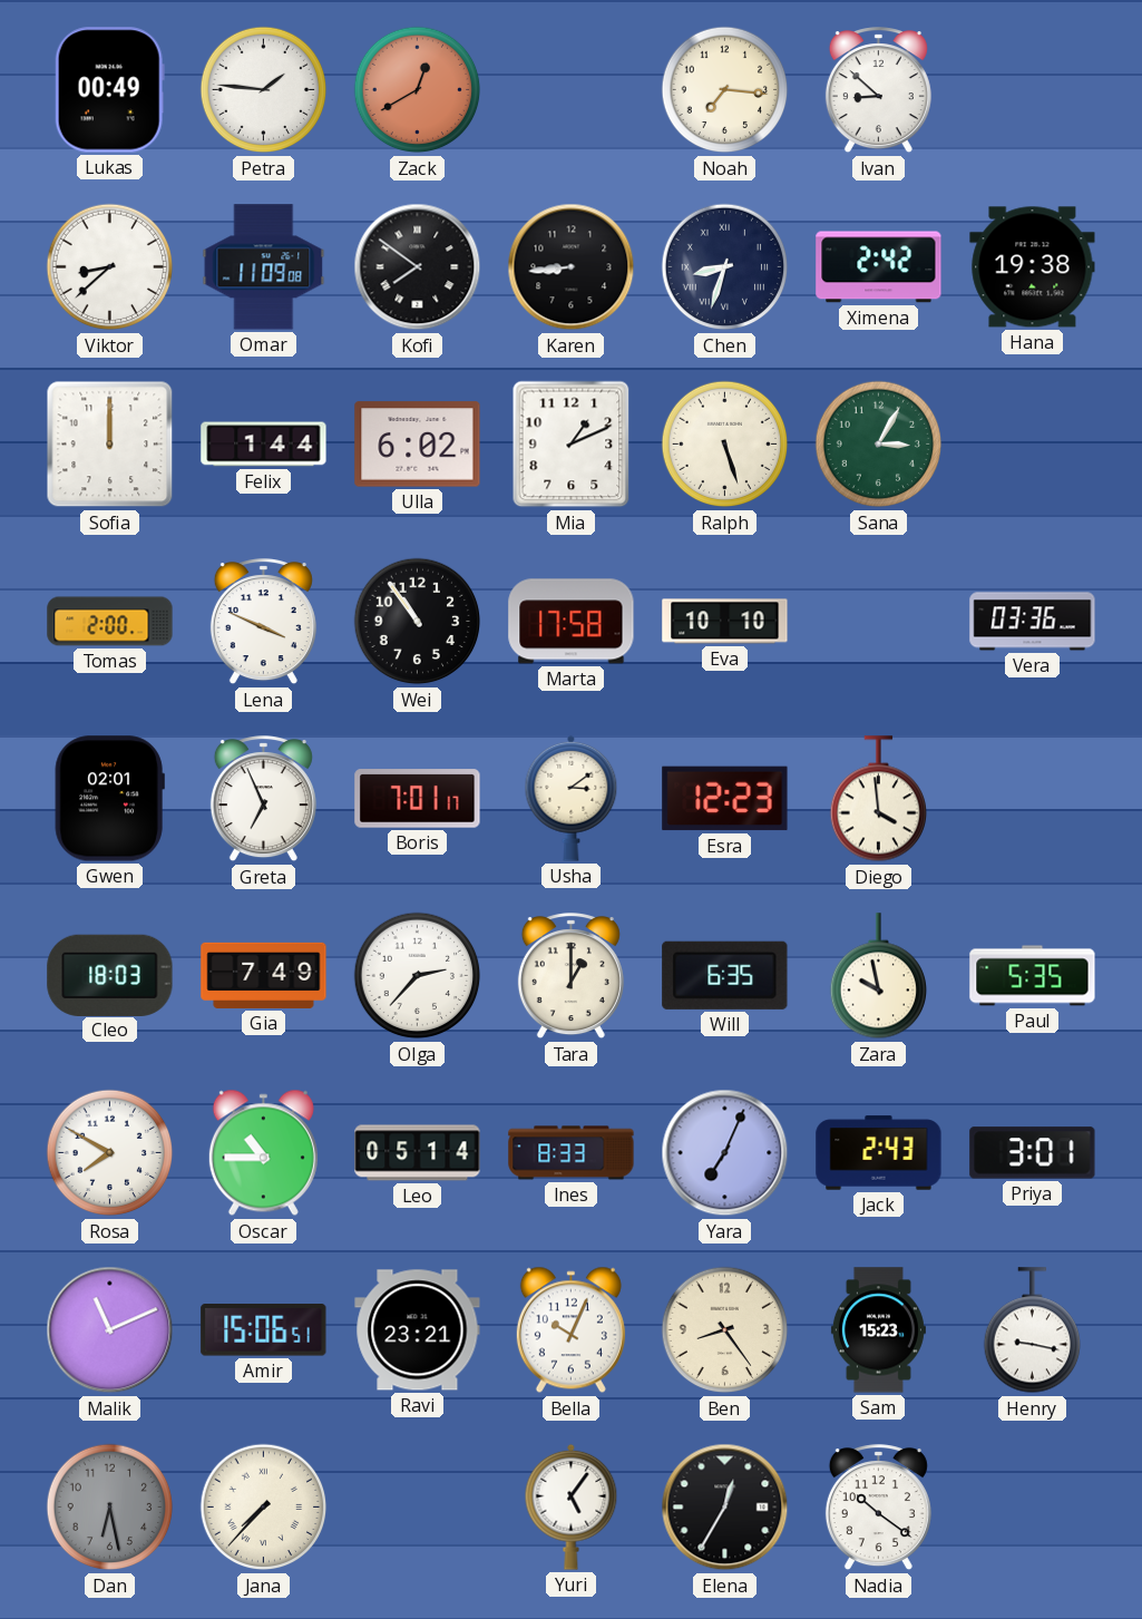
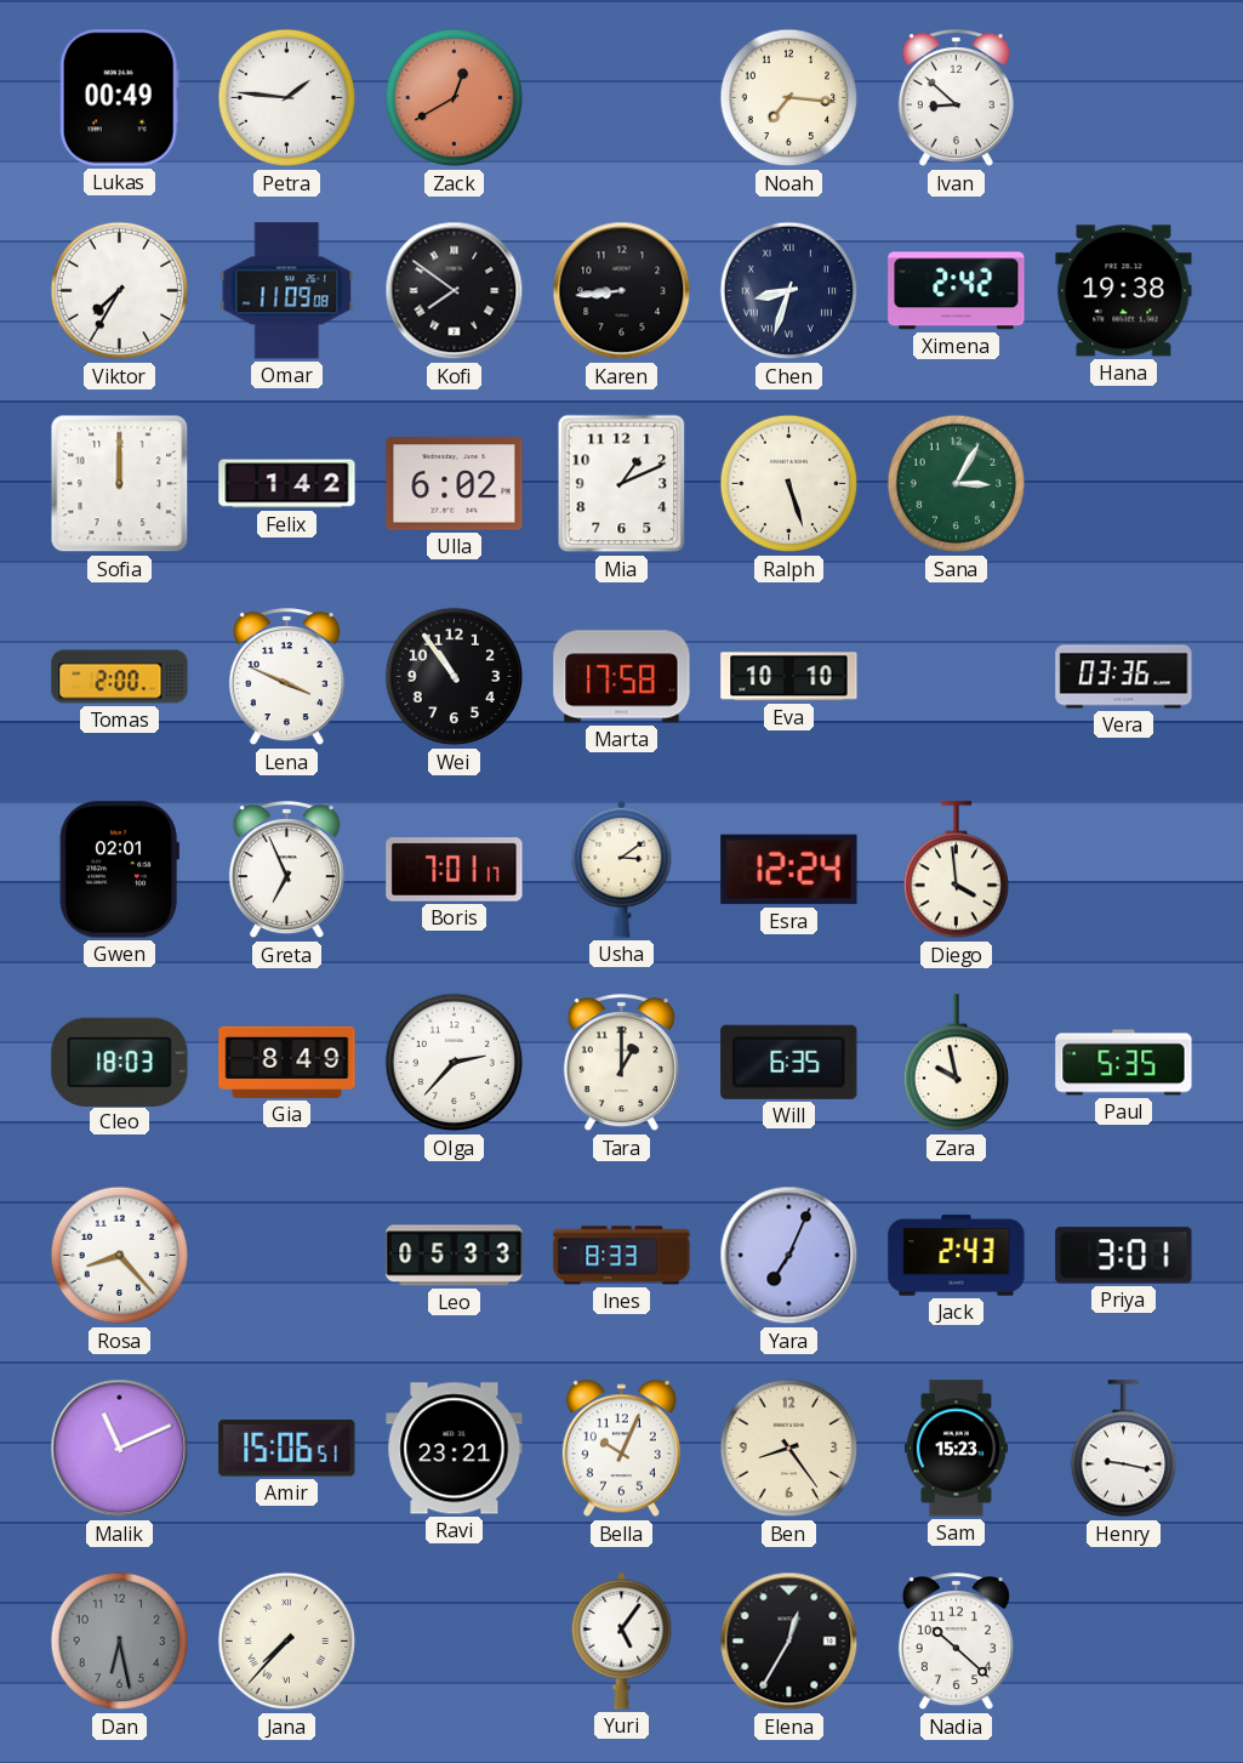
Viktor: 8:38 -> 7:35
Felix: 1:44 -> 1:42
Esra: 12:23 -> 12:24
Gia: 7:49 -> 8:49
Rosa: 7:50 -> 8:23
Oscar: 10:45 -> none
Leo: 05:14 -> 05:33
Nadia: 10:21 -> 10:22
